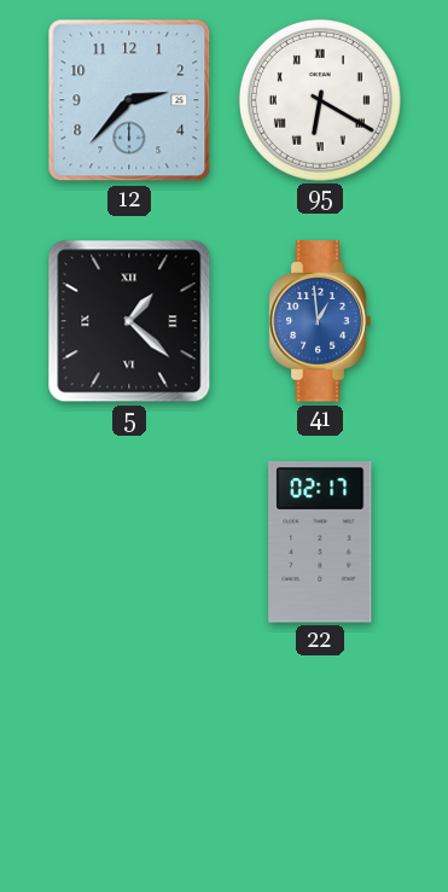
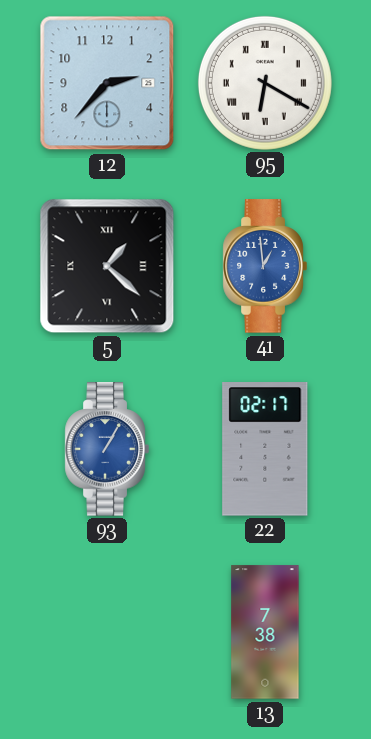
93: none -> 1:05
13: none -> 7:38
